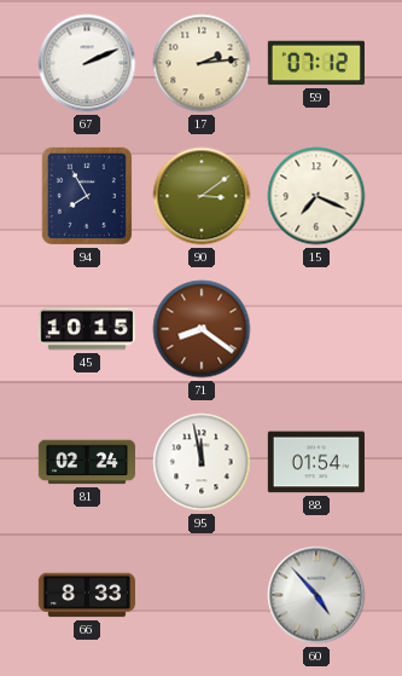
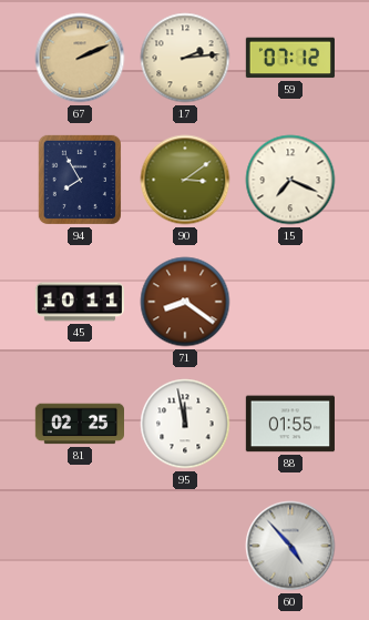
67 dial: white -> champagne
45: 10:15 -> 10:11
81: 02:24 -> 02:25
88: 01:54 -> 01:55
66: 8:33 -> none
